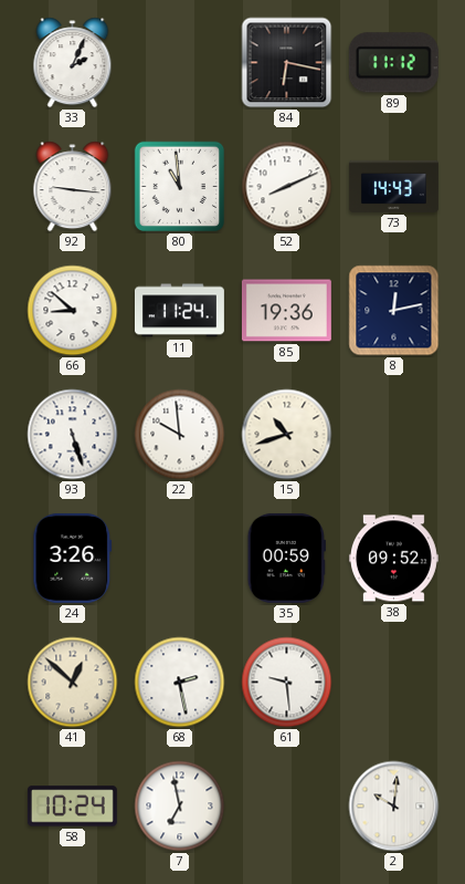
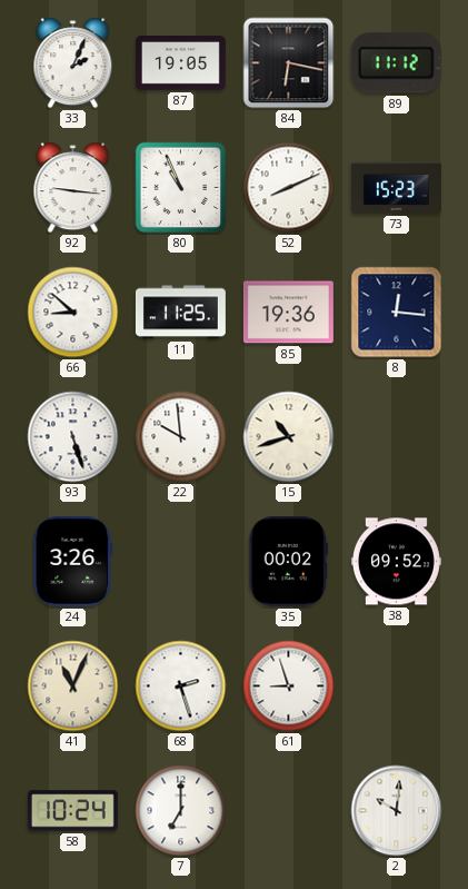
87: none -> 19:05
80: 10:59 -> 10:56
73: 14:43 -> 15:23
11: 11:24 -> 11:25
8: 12:13 -> 12:16
35: 00:59 -> 00:02
41: 12:52 -> 11:04
68: 2:28 -> 2:27
61: 9:29 -> 8:57
7: 6:58 -> 7:00
